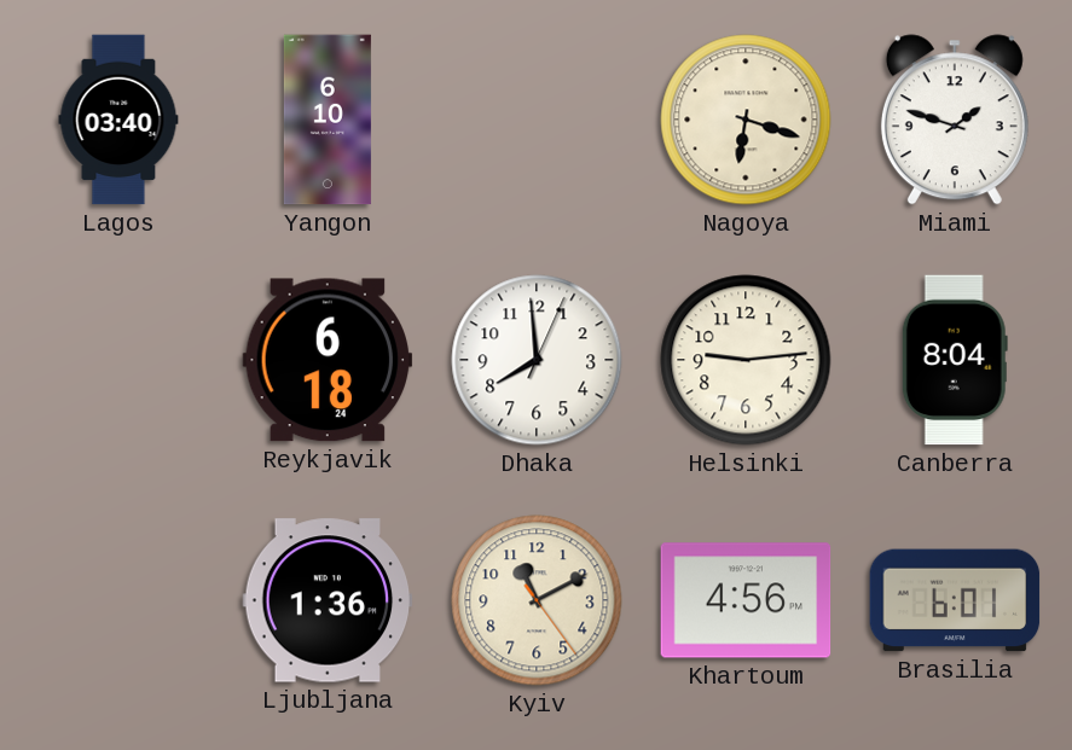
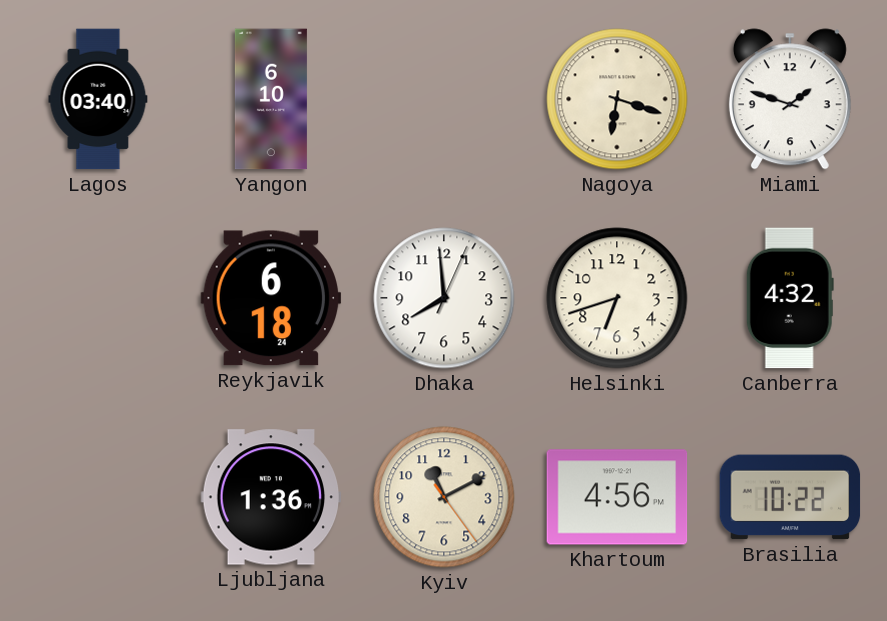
Helsinki: 9:14 -> 6:42
Canberra: 8:04 -> 4:32
Brasilia: 6:01 -> 10:22
